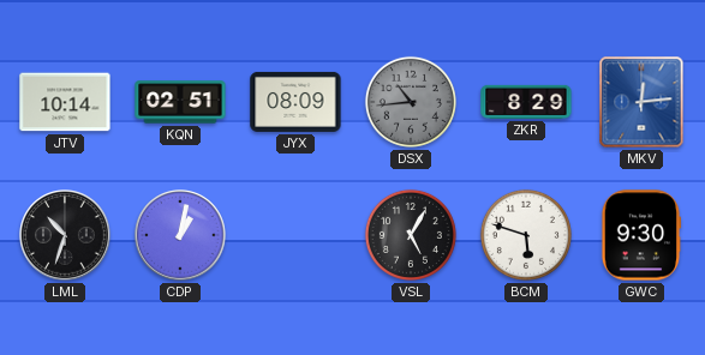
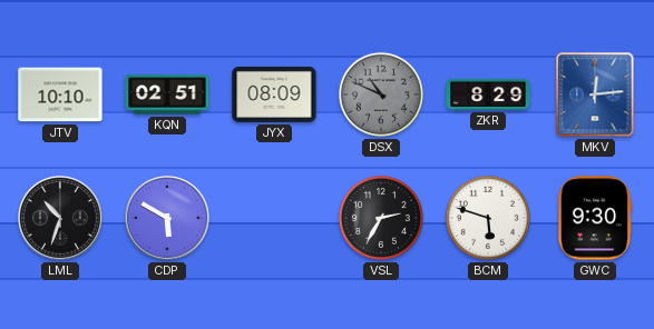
JTV: 10:14 -> 10:10
DSX: 10:44 -> 10:49
CDP: 1:02 -> 5:50
VSL: 5:05 -> 2:35
